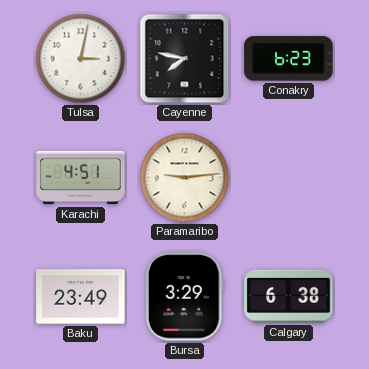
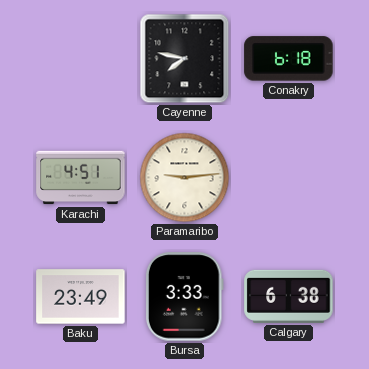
Tulsa: 3:02 -> none
Conakry: 6:23 -> 6:18
Bursa: 3:29 -> 3:33
